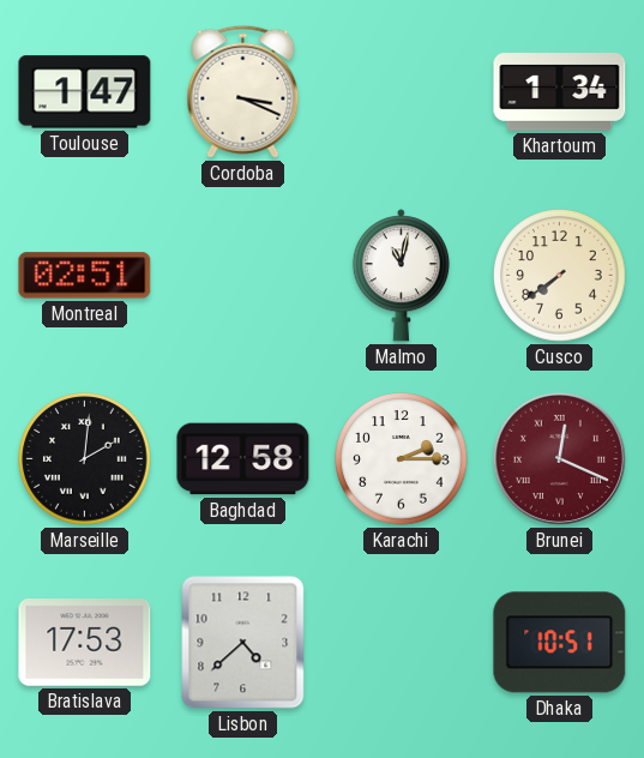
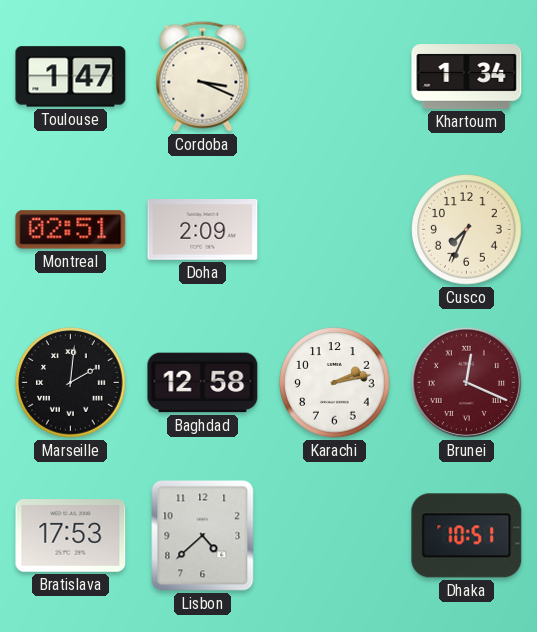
Doha: none -> 2:09
Malmo: 11:02 -> none
Cusco: 7:39 -> 7:34
Karachi: 2:15 -> 2:13
